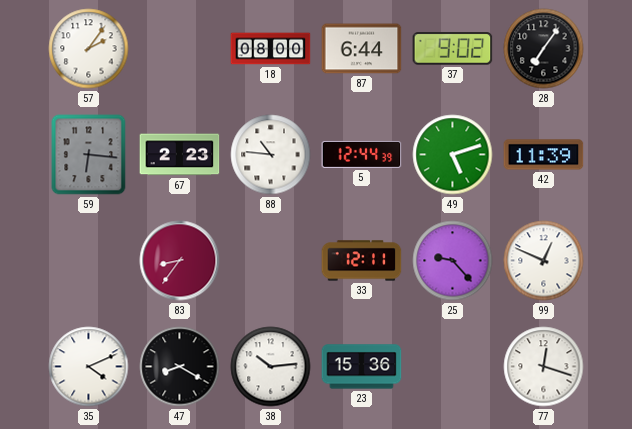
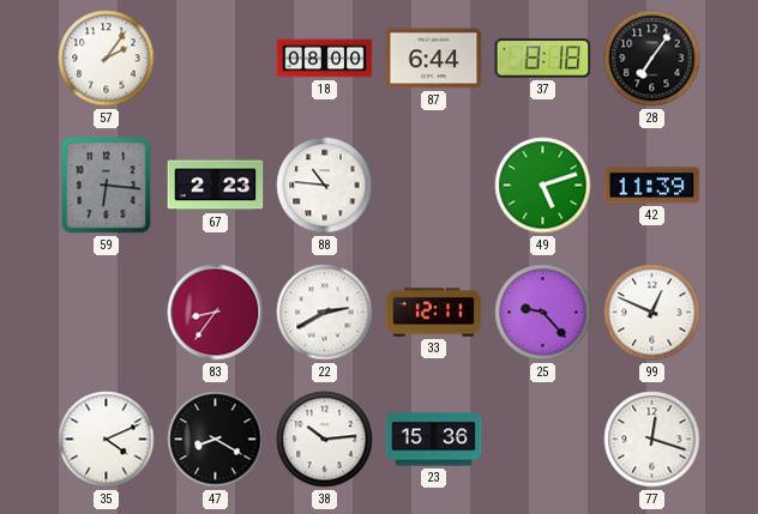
37: 9:02 -> 8:18
5: 12:44 -> none
22: none -> 2:40
